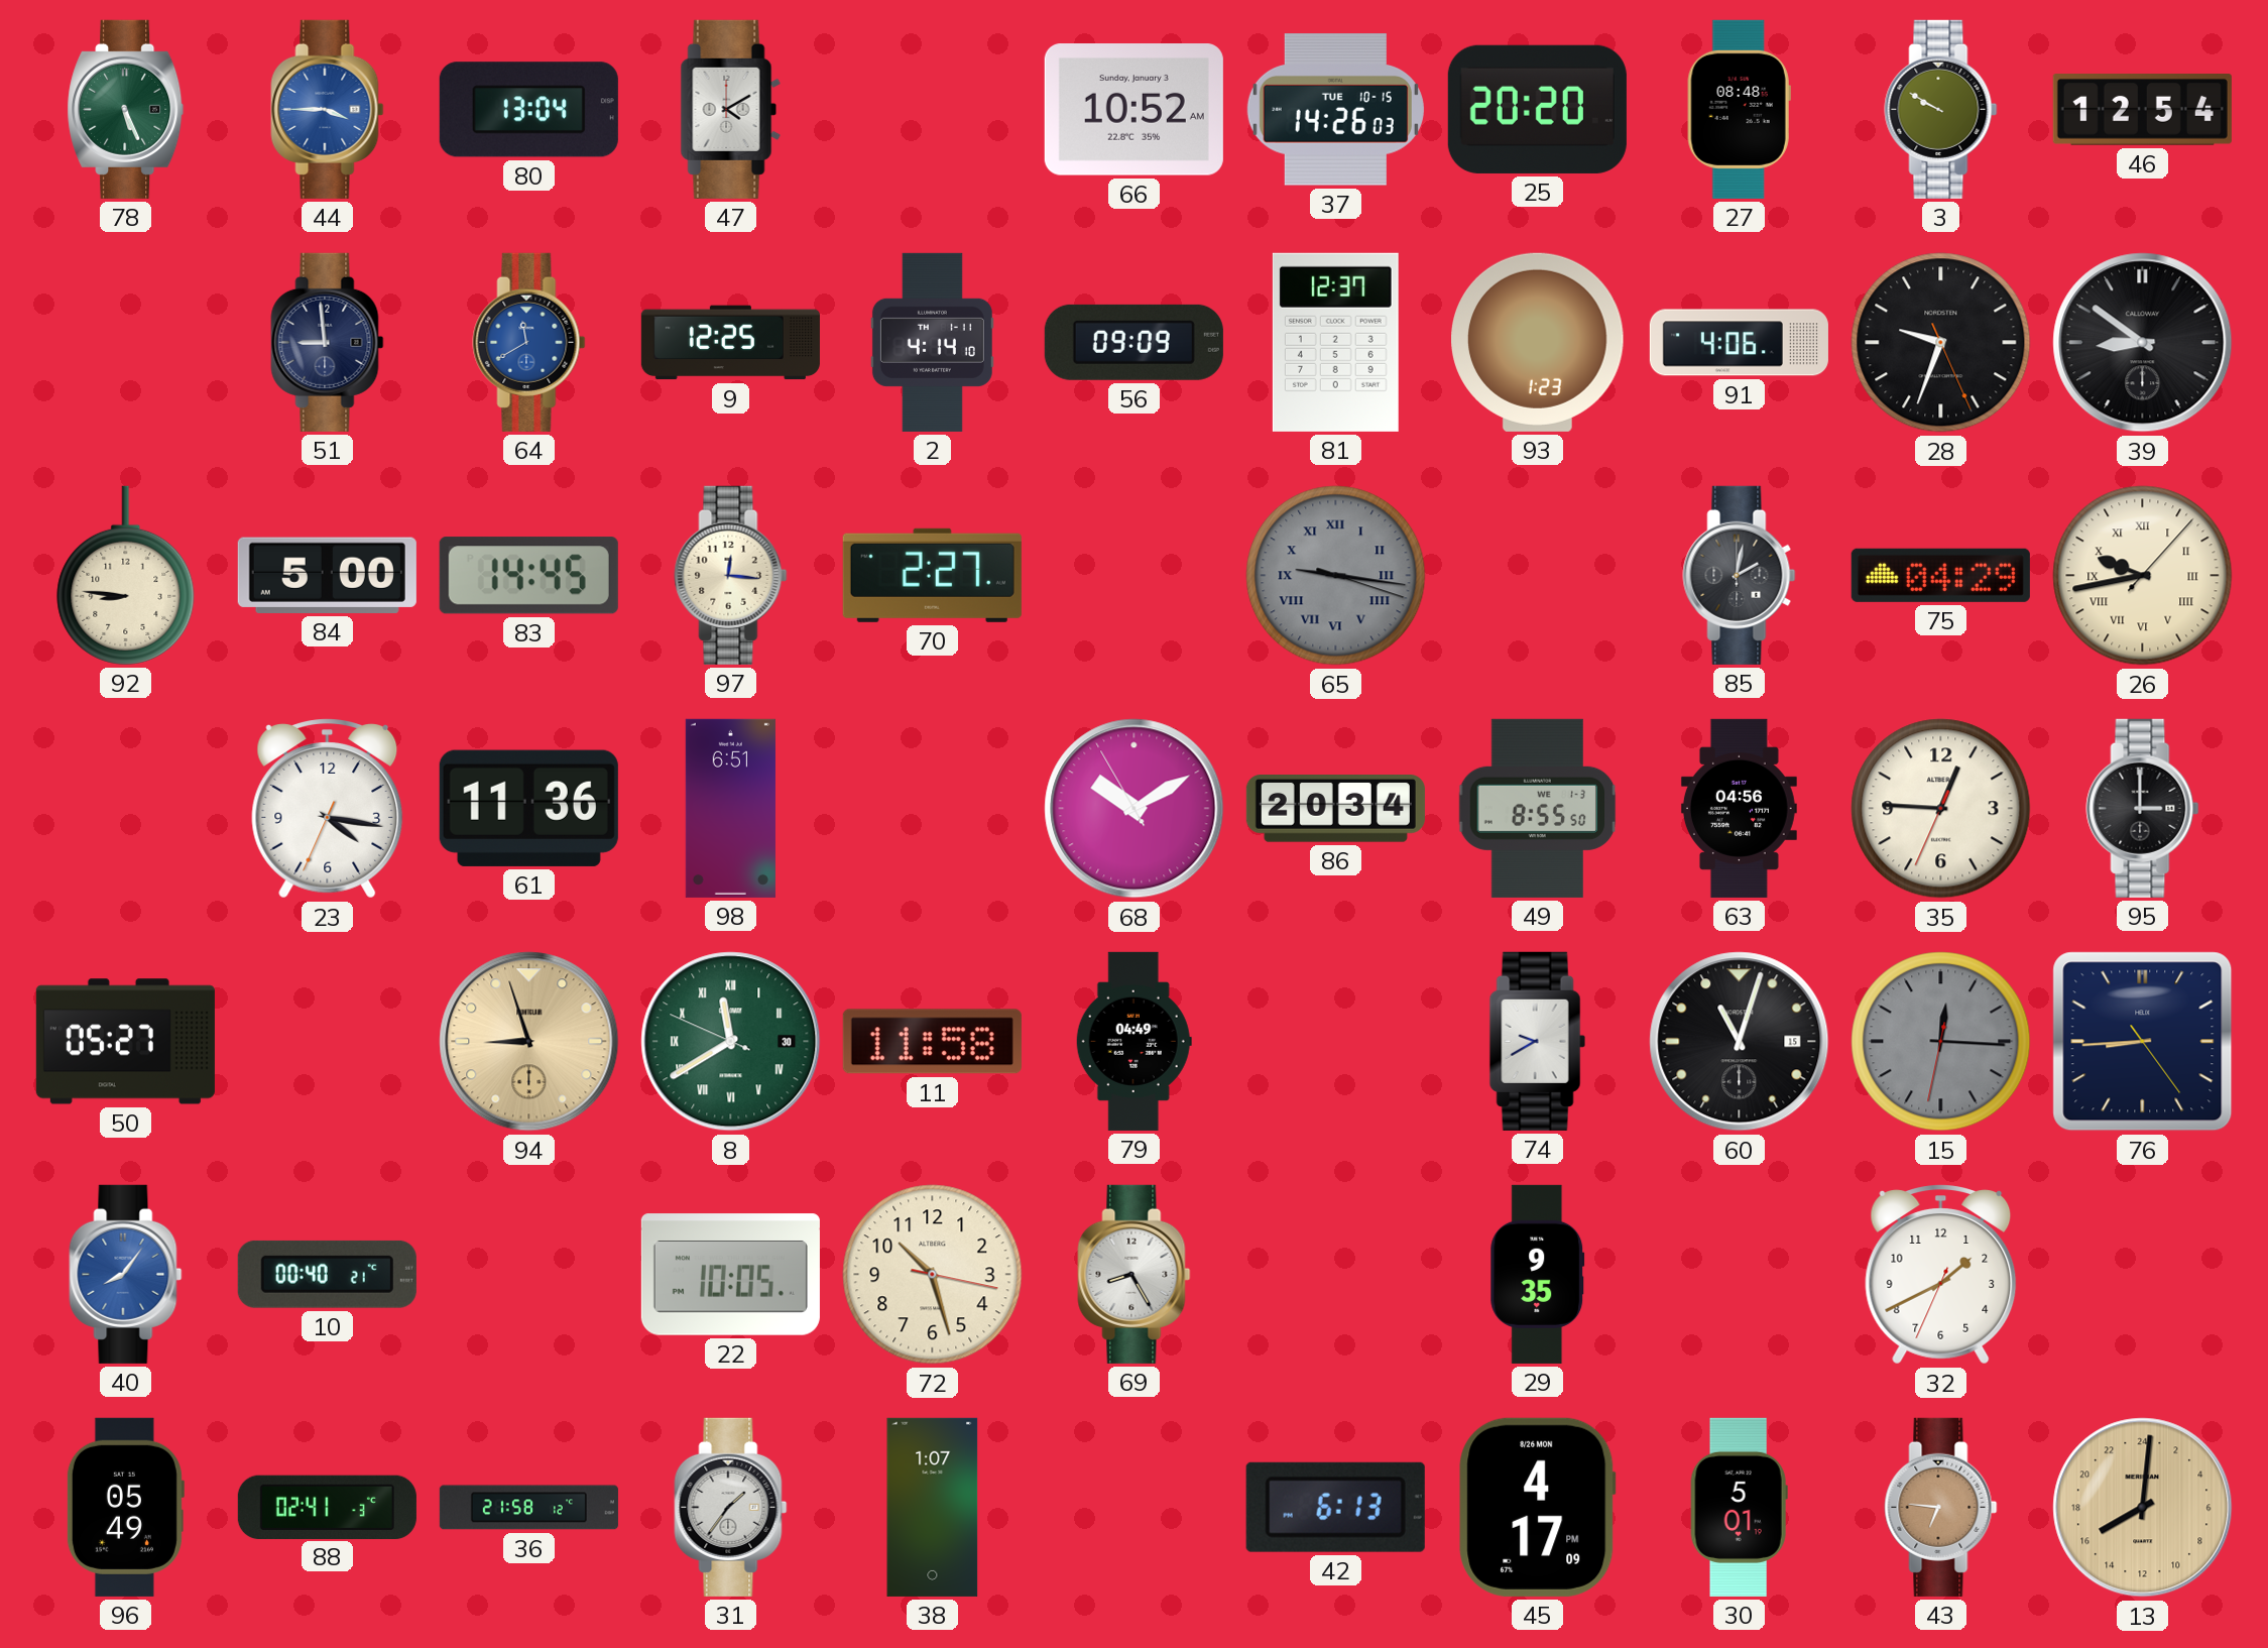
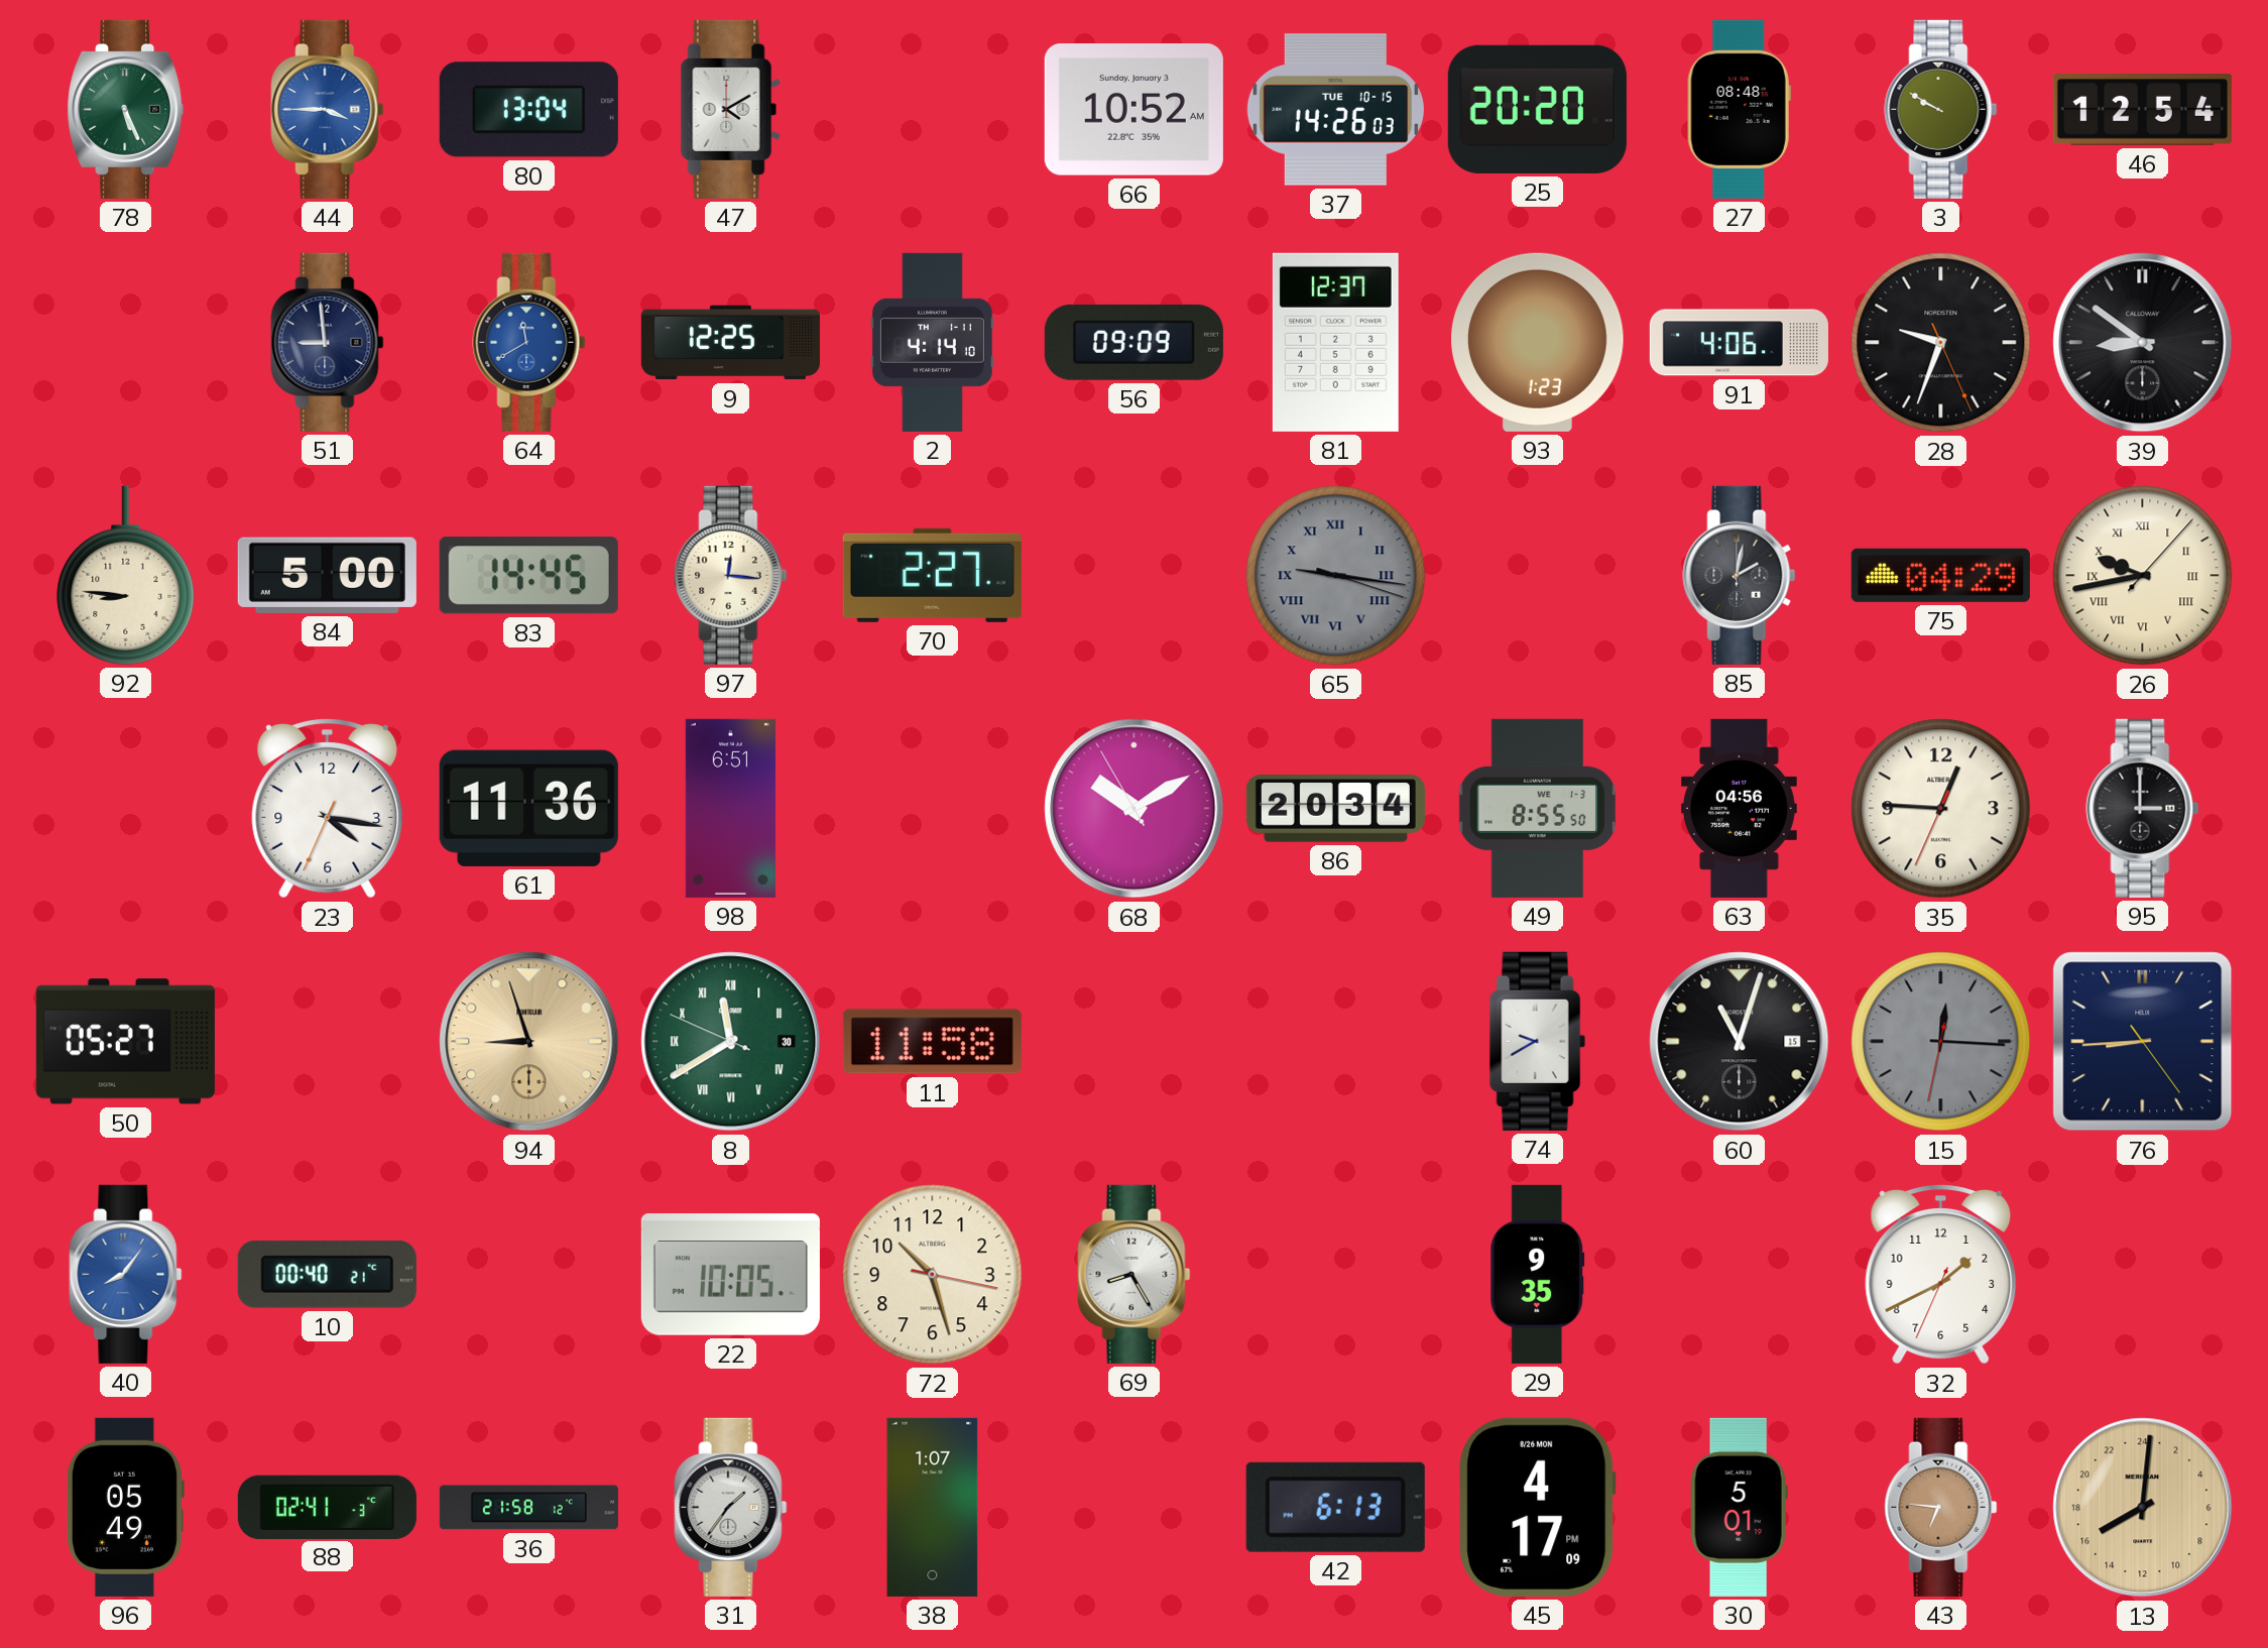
79: 04:49 -> none
